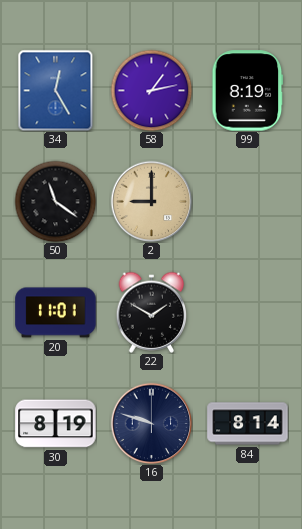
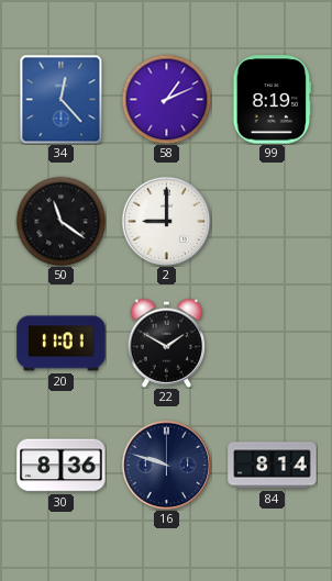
34: 12:25 -> 12:23
58: 1:13 -> 1:11
2 dial: champagne -> white
30: 8:19 -> 8:36
